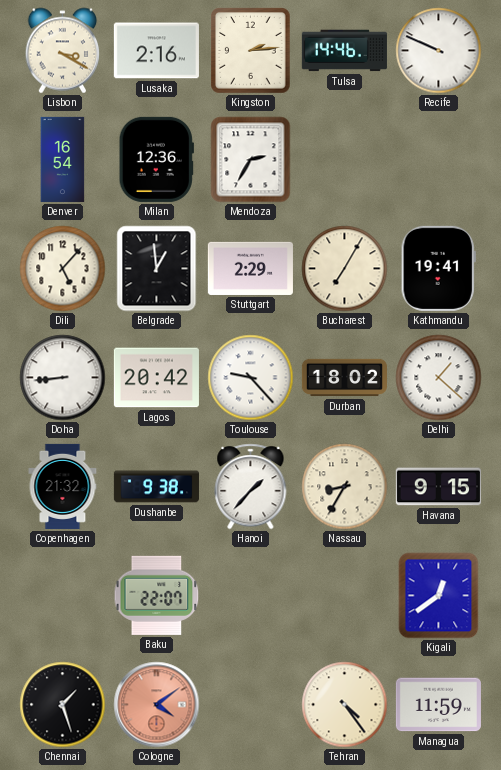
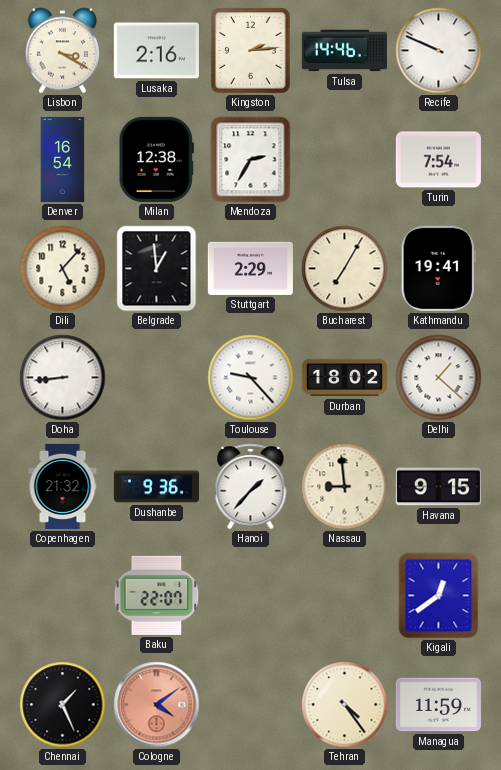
Milan: 12:36 -> 12:38
Turin: none -> 7:54
Lagos: 20:42 -> none
Dushanbe: 9:38 -> 9:36
Nassau: 8:35 -> 8:59
Chennai: 1:27 -> 1:26
